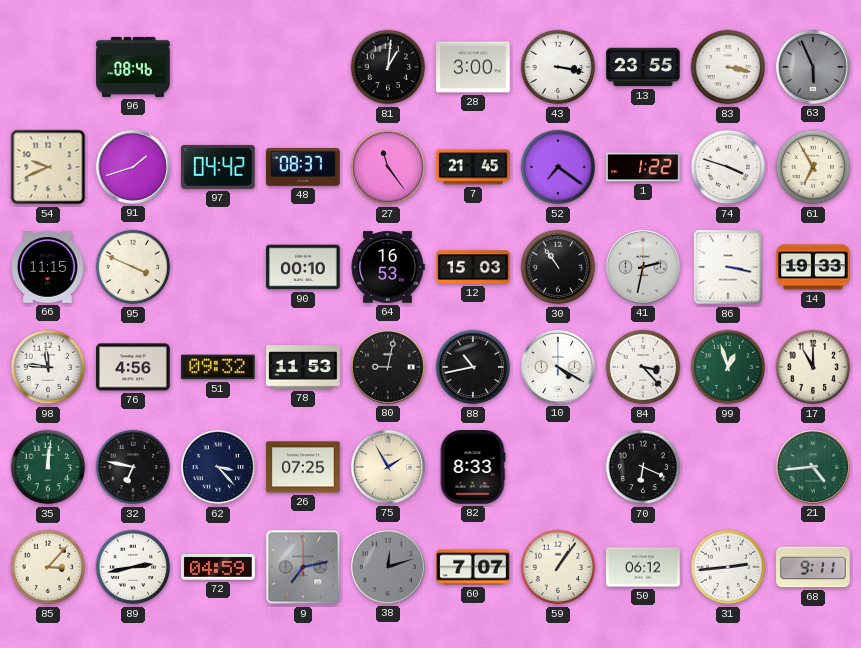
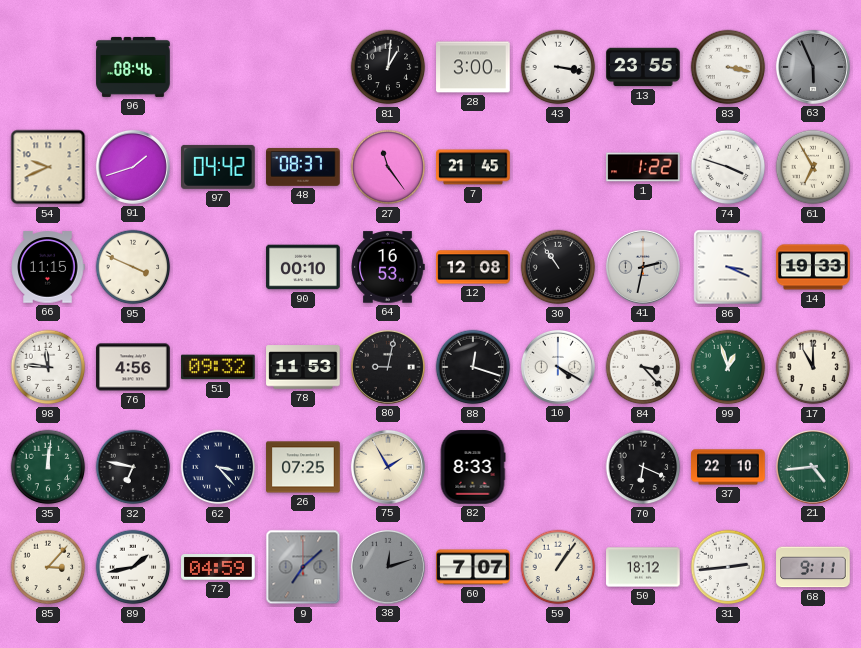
52: 7:21 -> none
12: 15:03 -> 12:08
86: 3:17 -> 3:19
88: 10:43 -> 12:18
37: none -> 22:10
89: 2:43 -> 1:43
9: 7:13 -> 7:08
50: 06:12 -> 18:12
